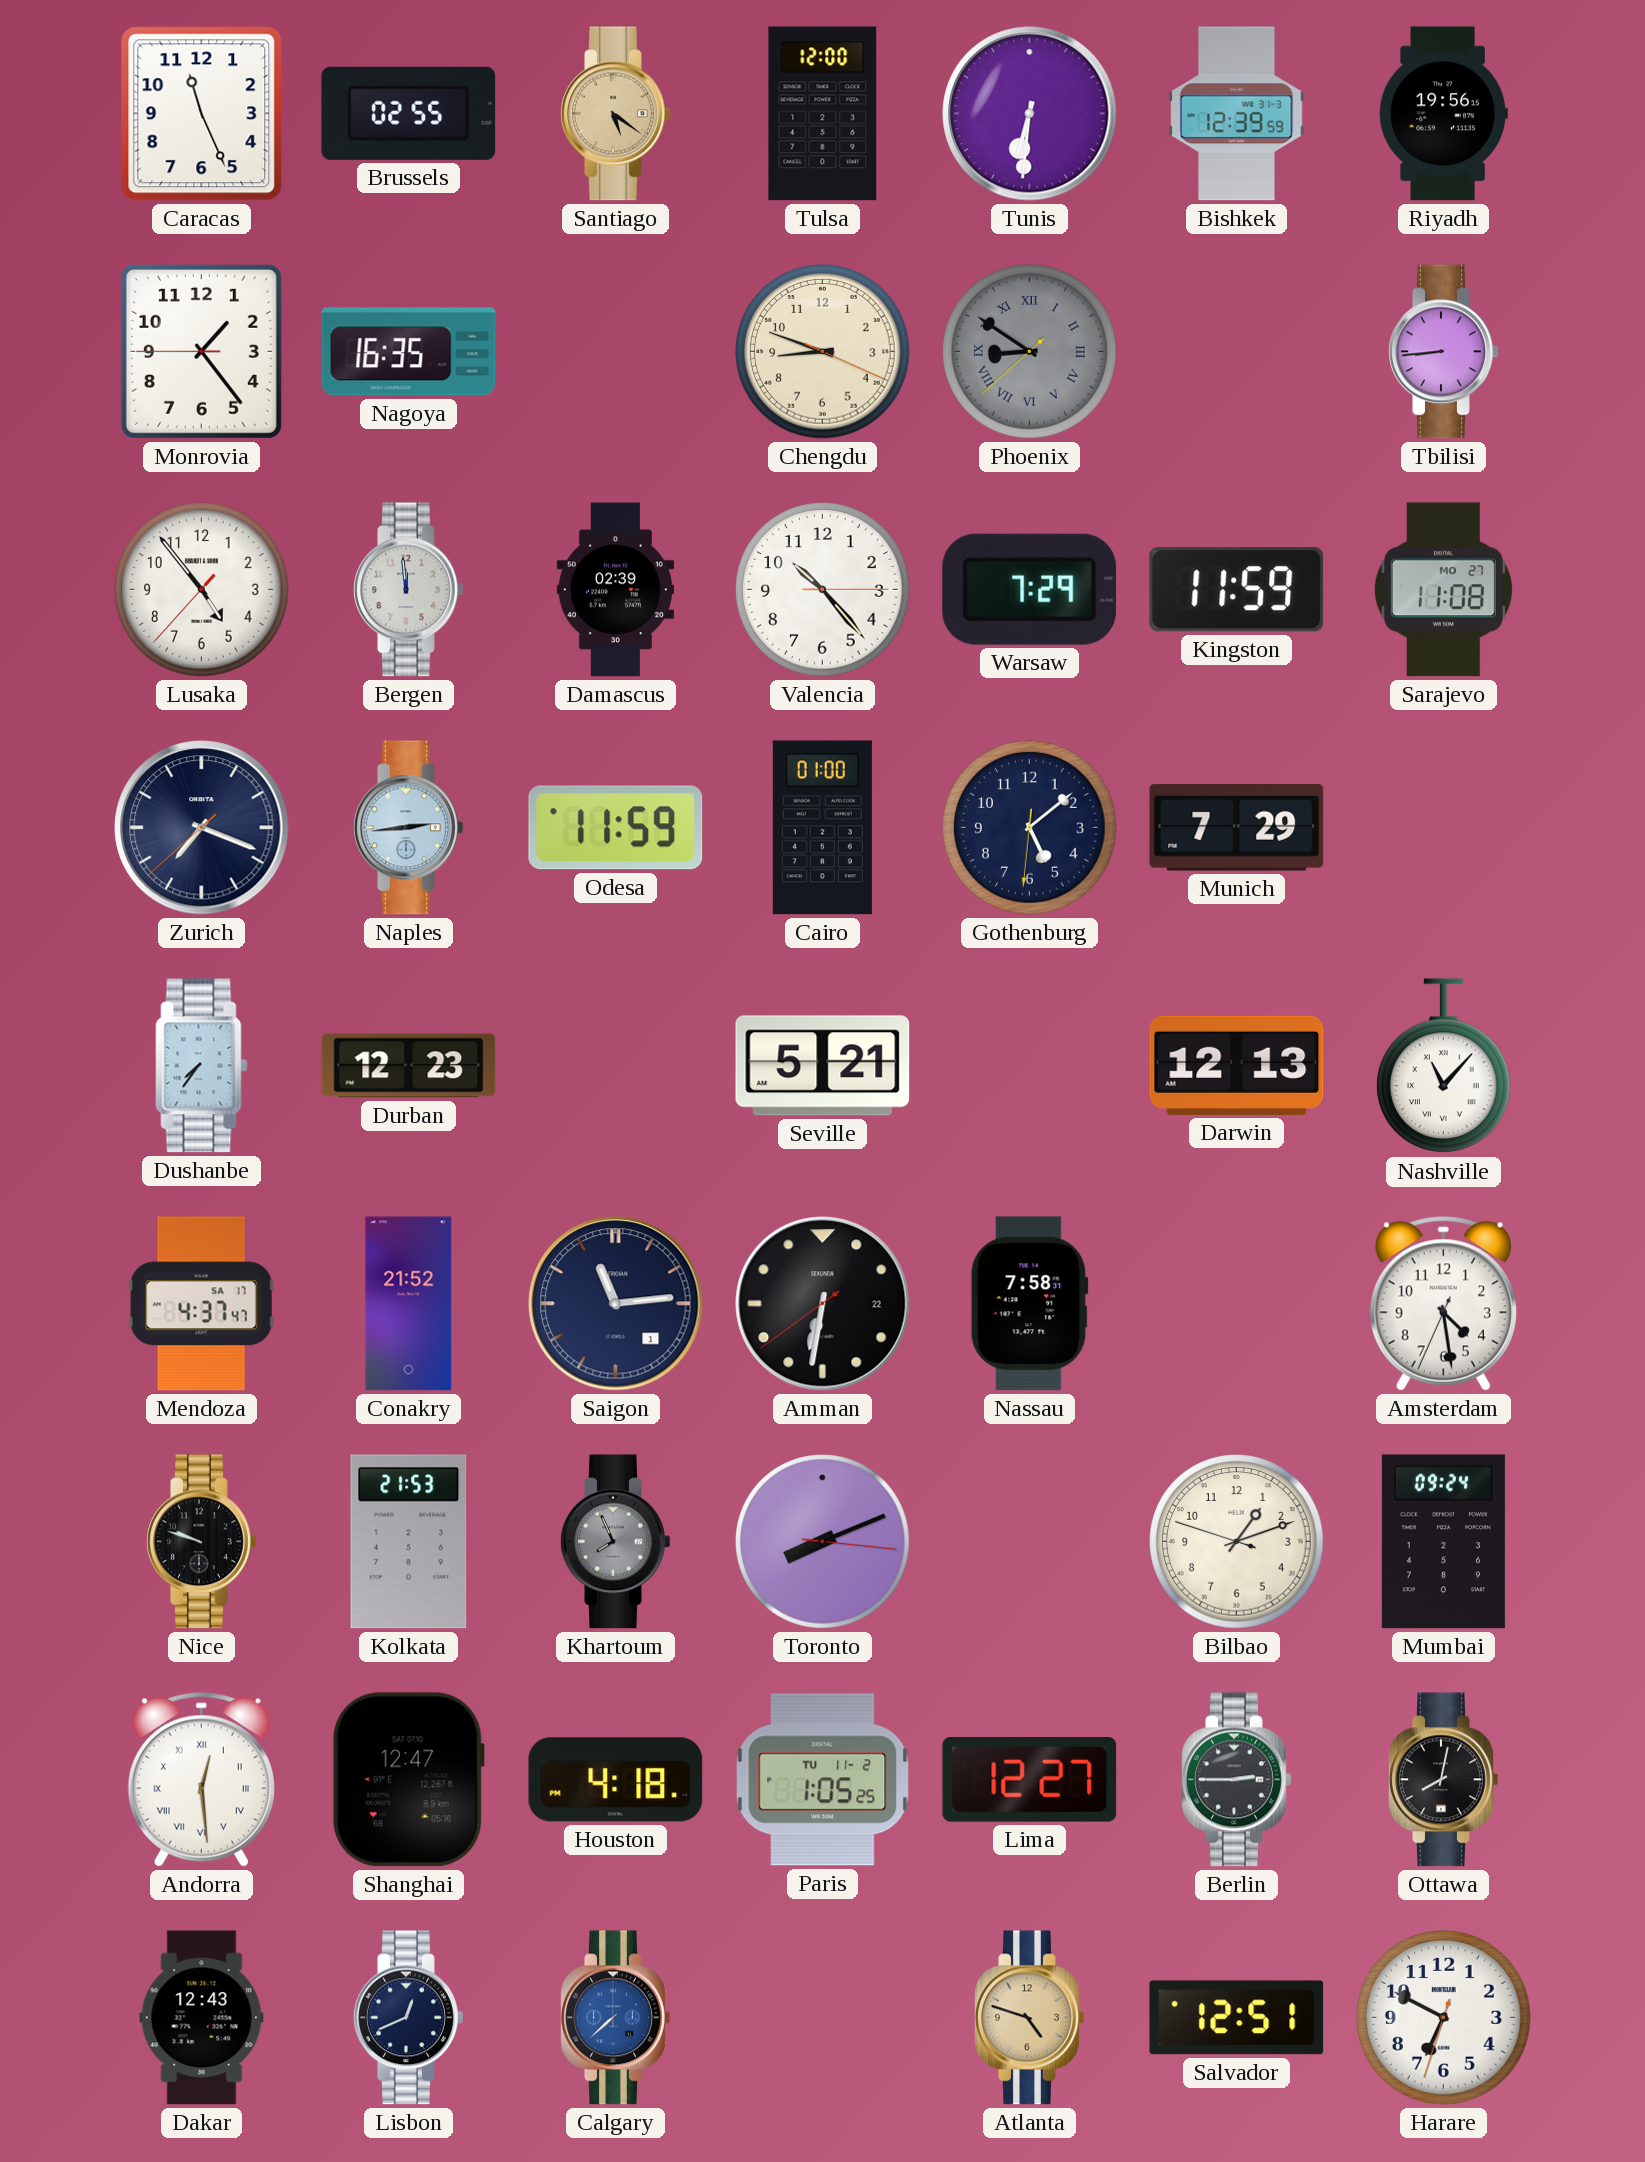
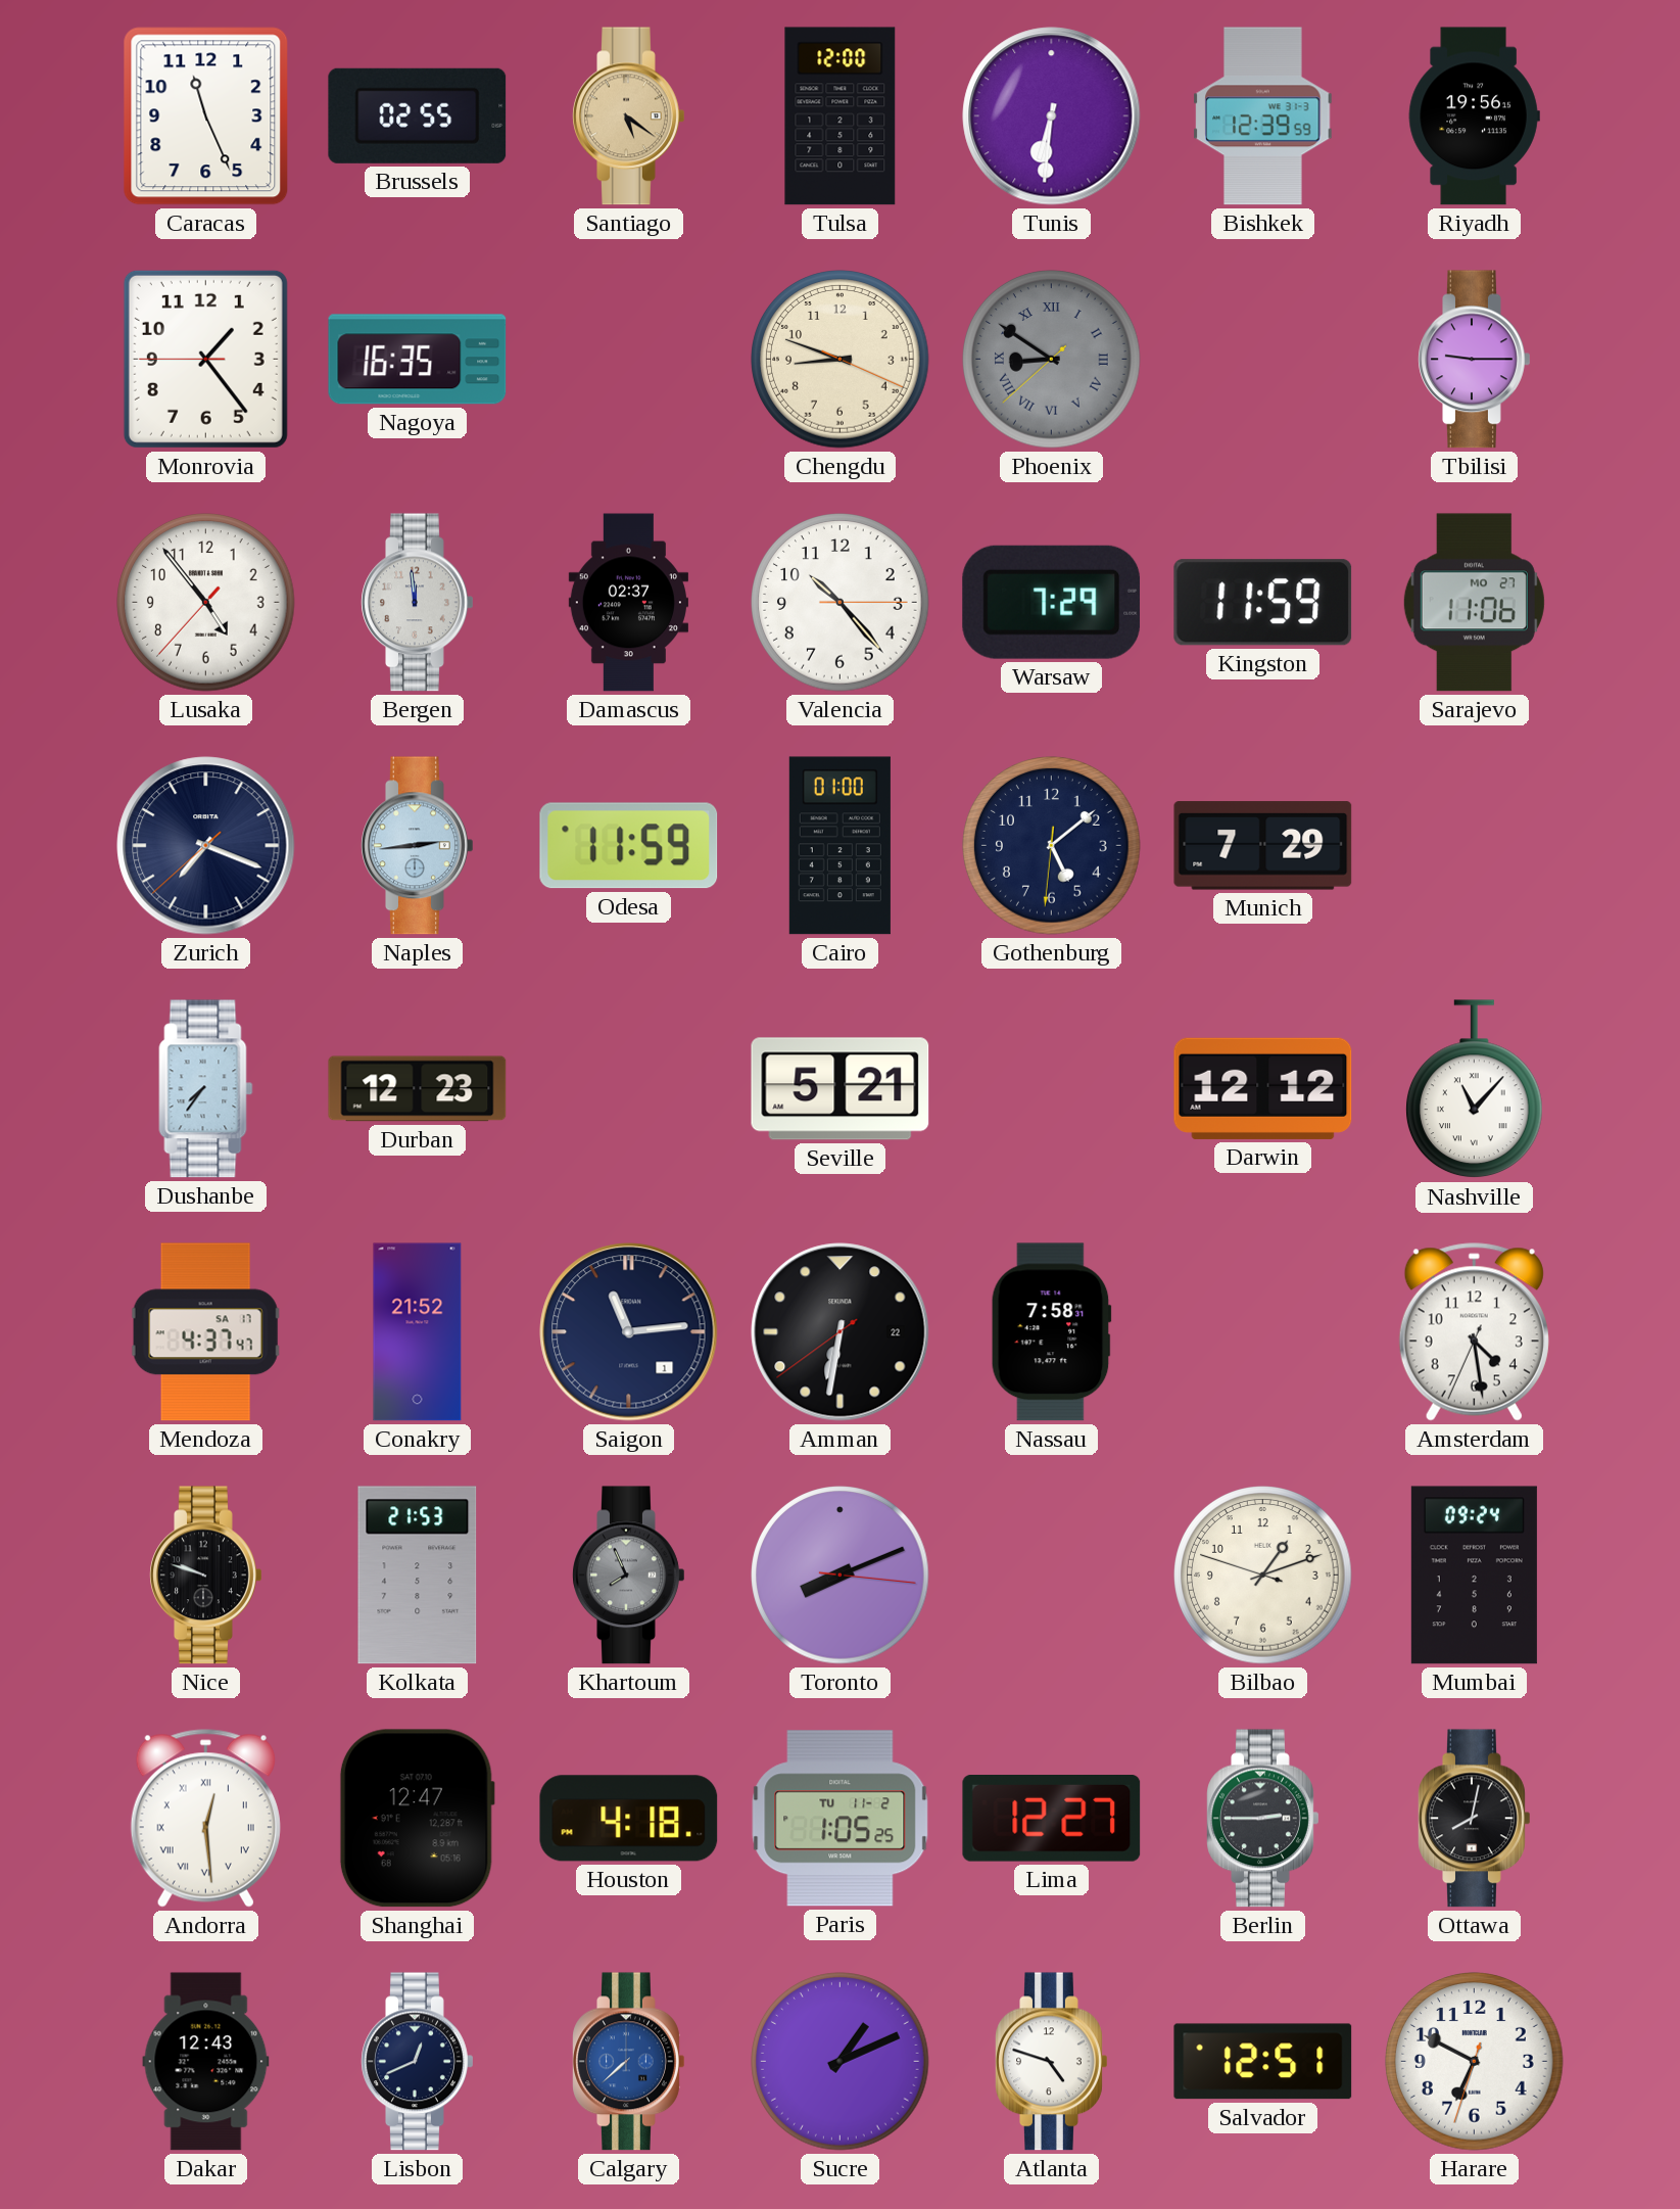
Tbilisi: 8:44 -> 9:15
Damascus: 02:39 -> 02:37
Sarajevo: 11:08 -> 11:06
Darwin: 12:13 -> 12:12
Sucre: none -> 1:11
Atlanta dial: champagne -> white
